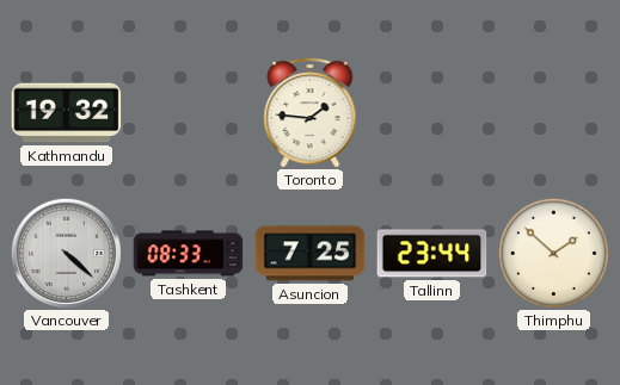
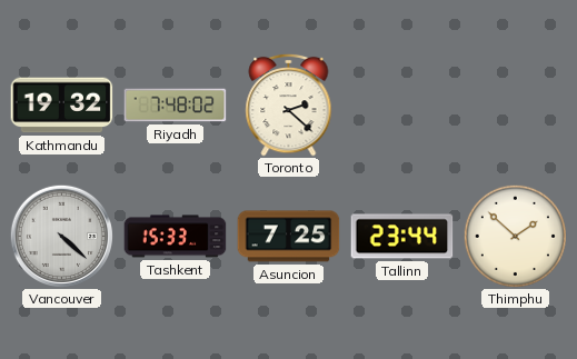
Riyadh: none -> 7:48
Toronto: 1:46 -> 2:22
Tashkent: 08:33 -> 15:33
